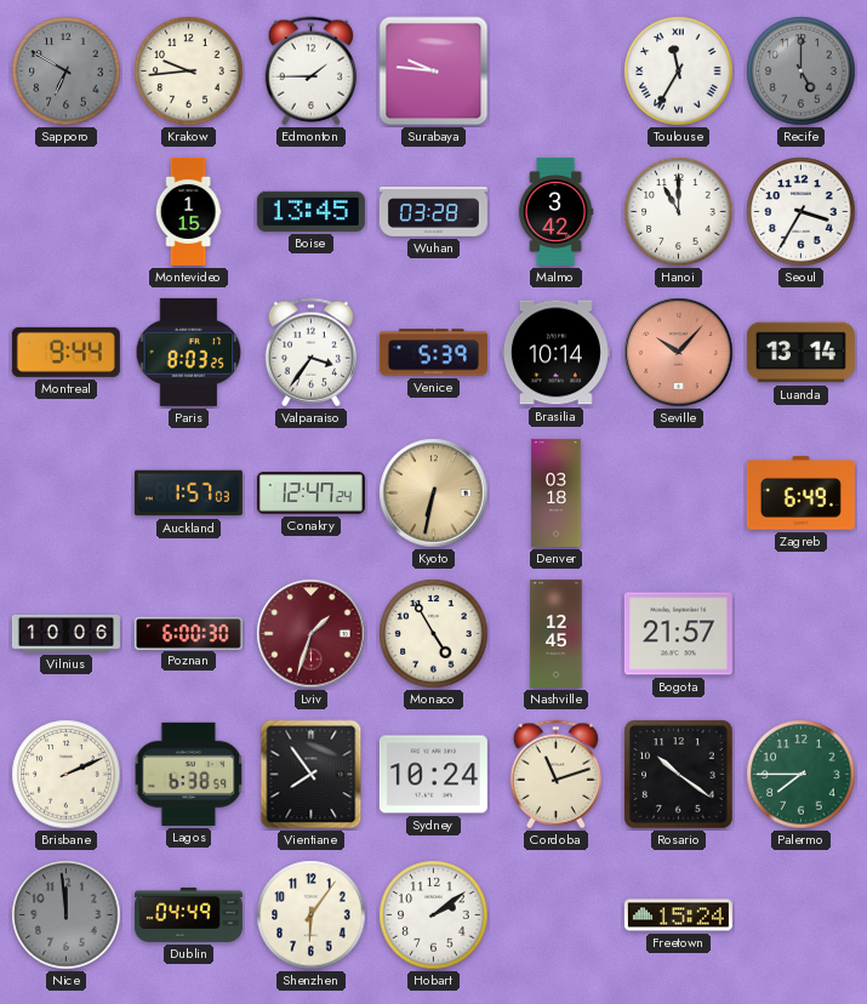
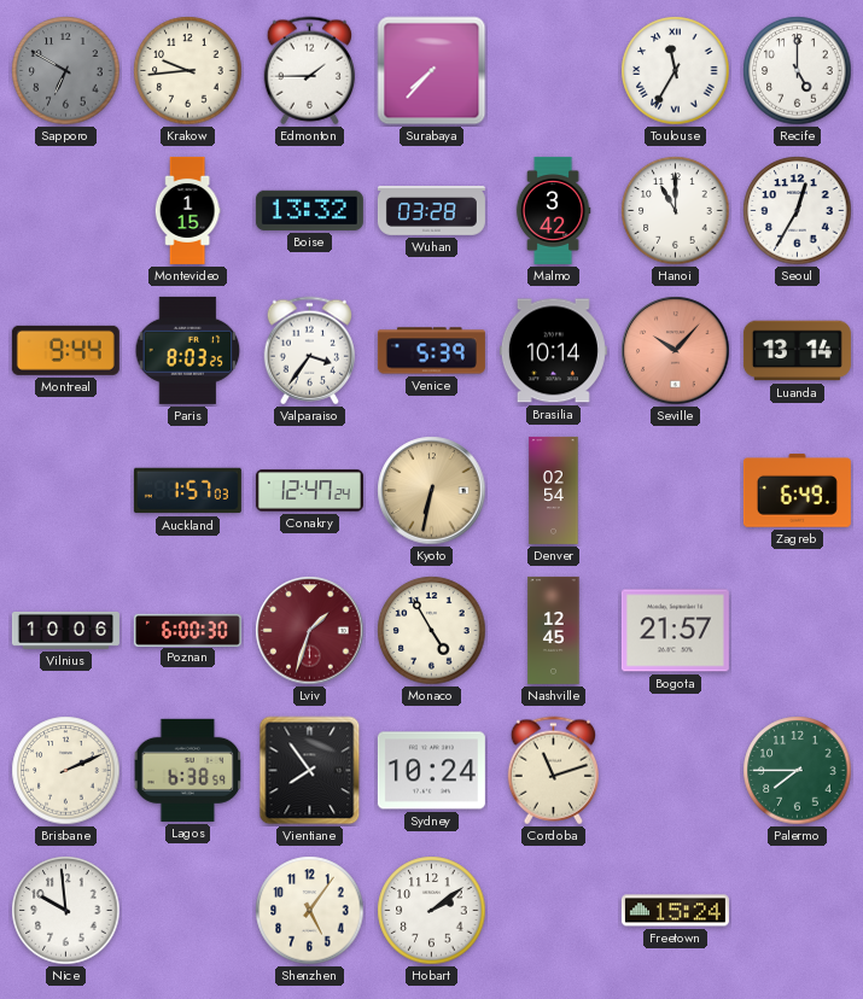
Surabaya: 9:46 -> 7:37
Recife dial: grey -> white
Boise: 13:45 -> 13:32
Seoul: 3:35 -> 12:35
Denver: 03:18 -> 02:54
Rosario: 10:21 -> none
Nice: 11:59 -> 9:59
Nice dial: grey -> white
Dublin: 04:49 -> none
Shenzhen: 6:06 -> 5:06
